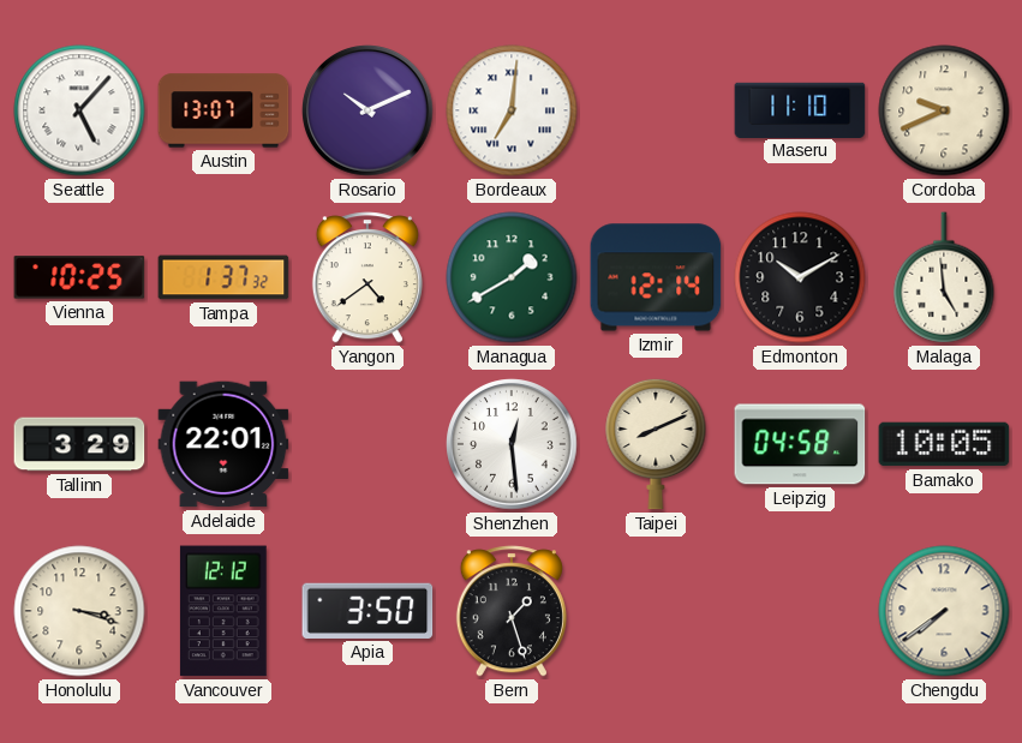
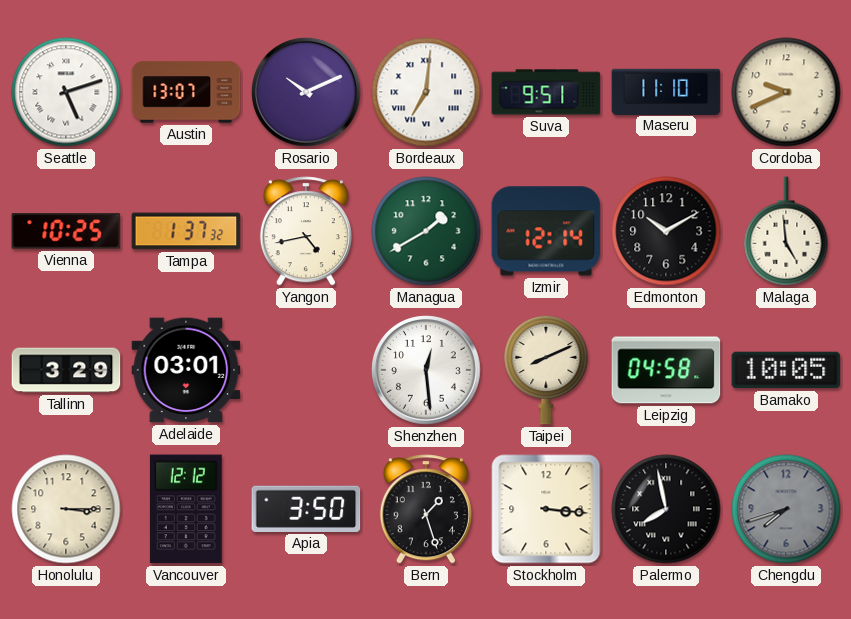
Seattle: 5:07 -> 5:12
Suva: none -> 9:51
Yangon: 4:39 -> 4:43
Adelaide: 22:01 -> 03:01
Honolulu: 3:18 -> 3:15
Stockholm: none -> 3:16
Palermo: none -> 7:58
Chengdu: 7:39 -> 7:42
Chengdu dial: cream -> grey
